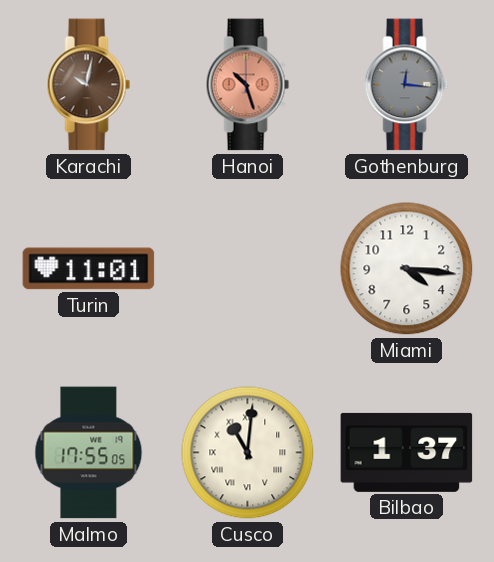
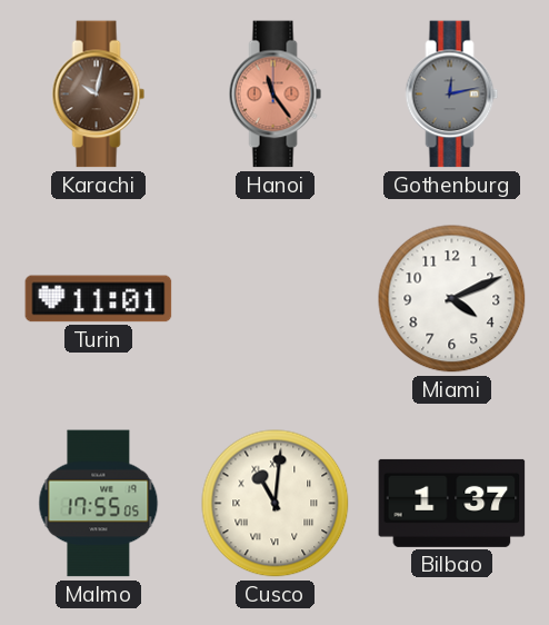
Hanoi: 10:27 -> 11:24
Gothenburg: 12:16 -> 12:13
Miami: 4:16 -> 4:11
